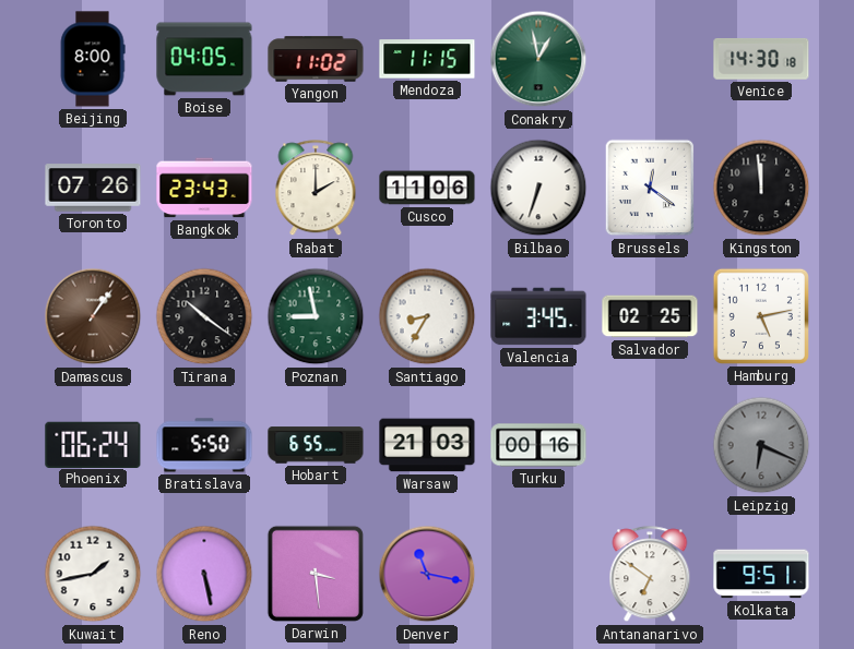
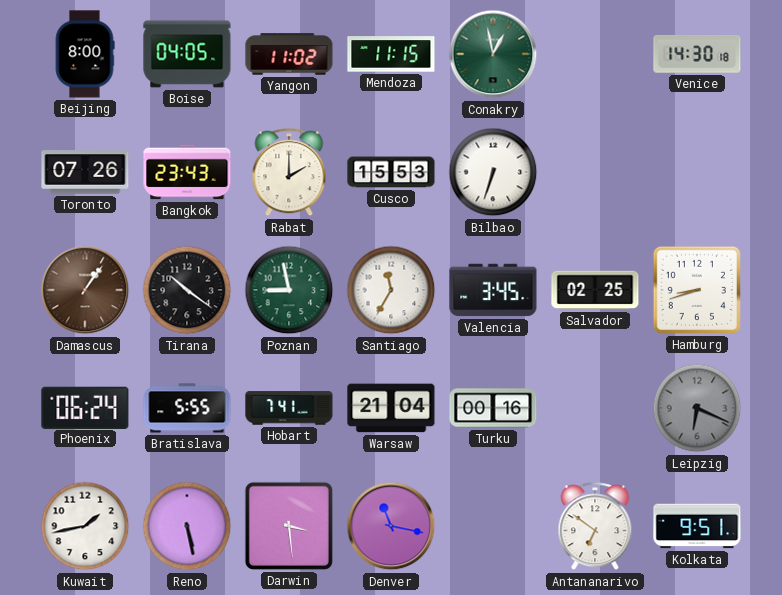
Cusco: 11:06 -> 15:53
Brussels: 12:21 -> none
Kingston: 11:59 -> none
Santiago: 8:35 -> 11:35
Hamburg: 5:13 -> 8:42
Bratislava: 5:50 -> 5:55
Hobart: 6:55 -> 7:41
Warsaw: 21:03 -> 21:04
